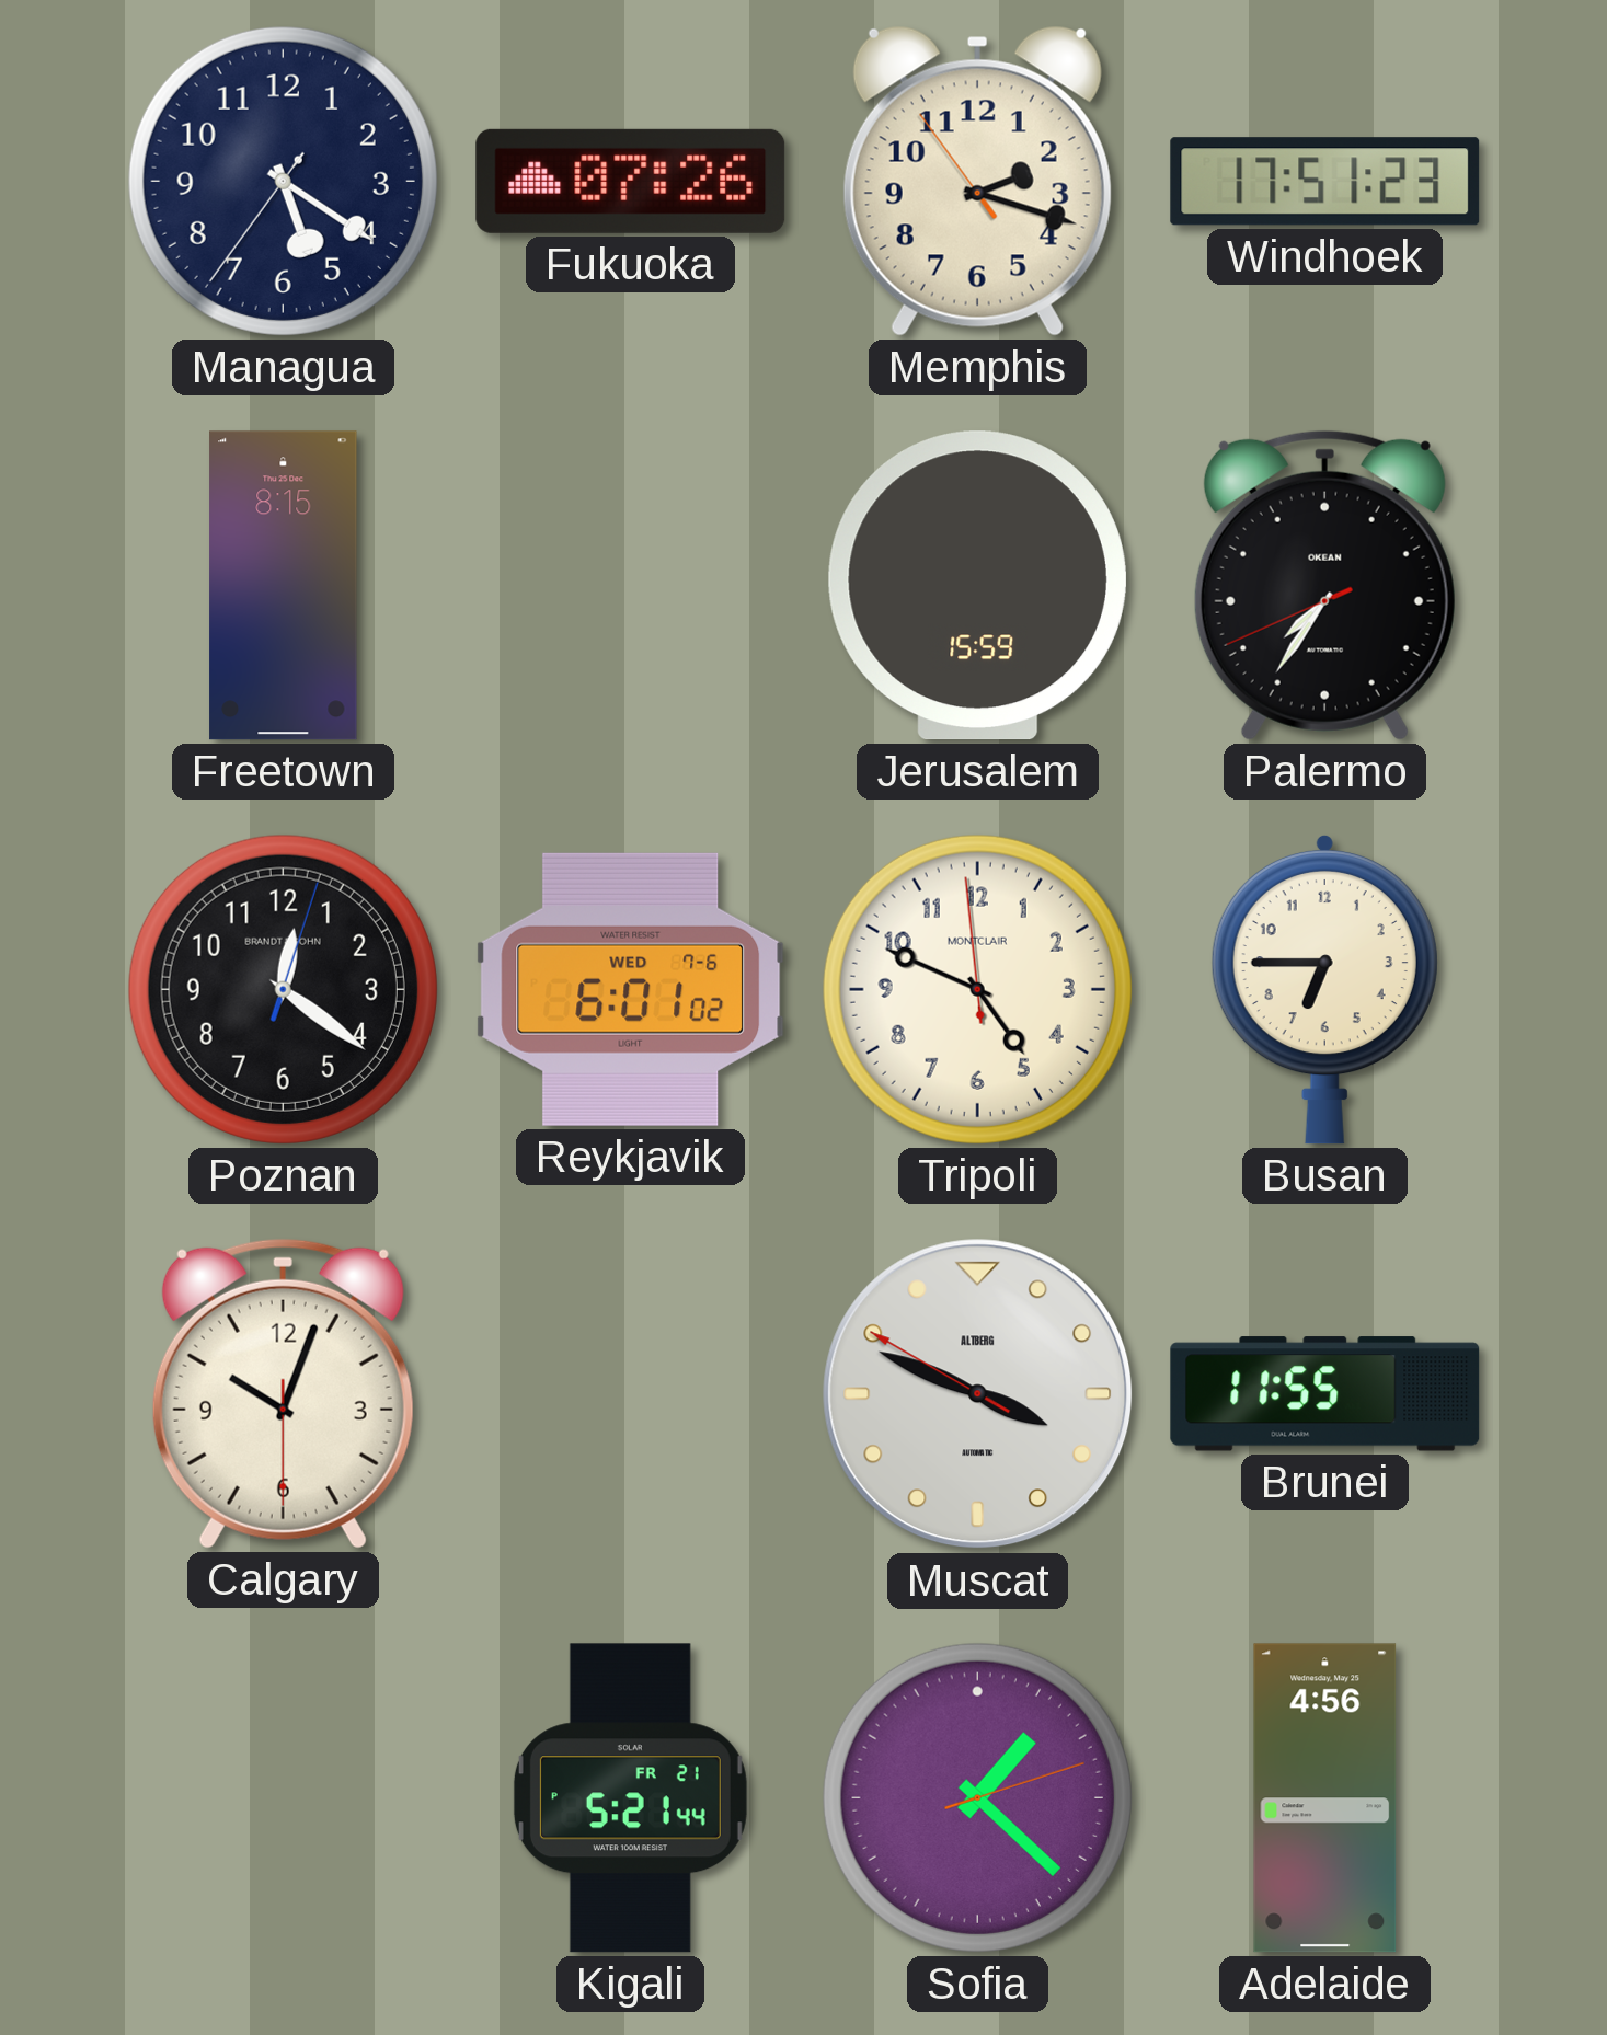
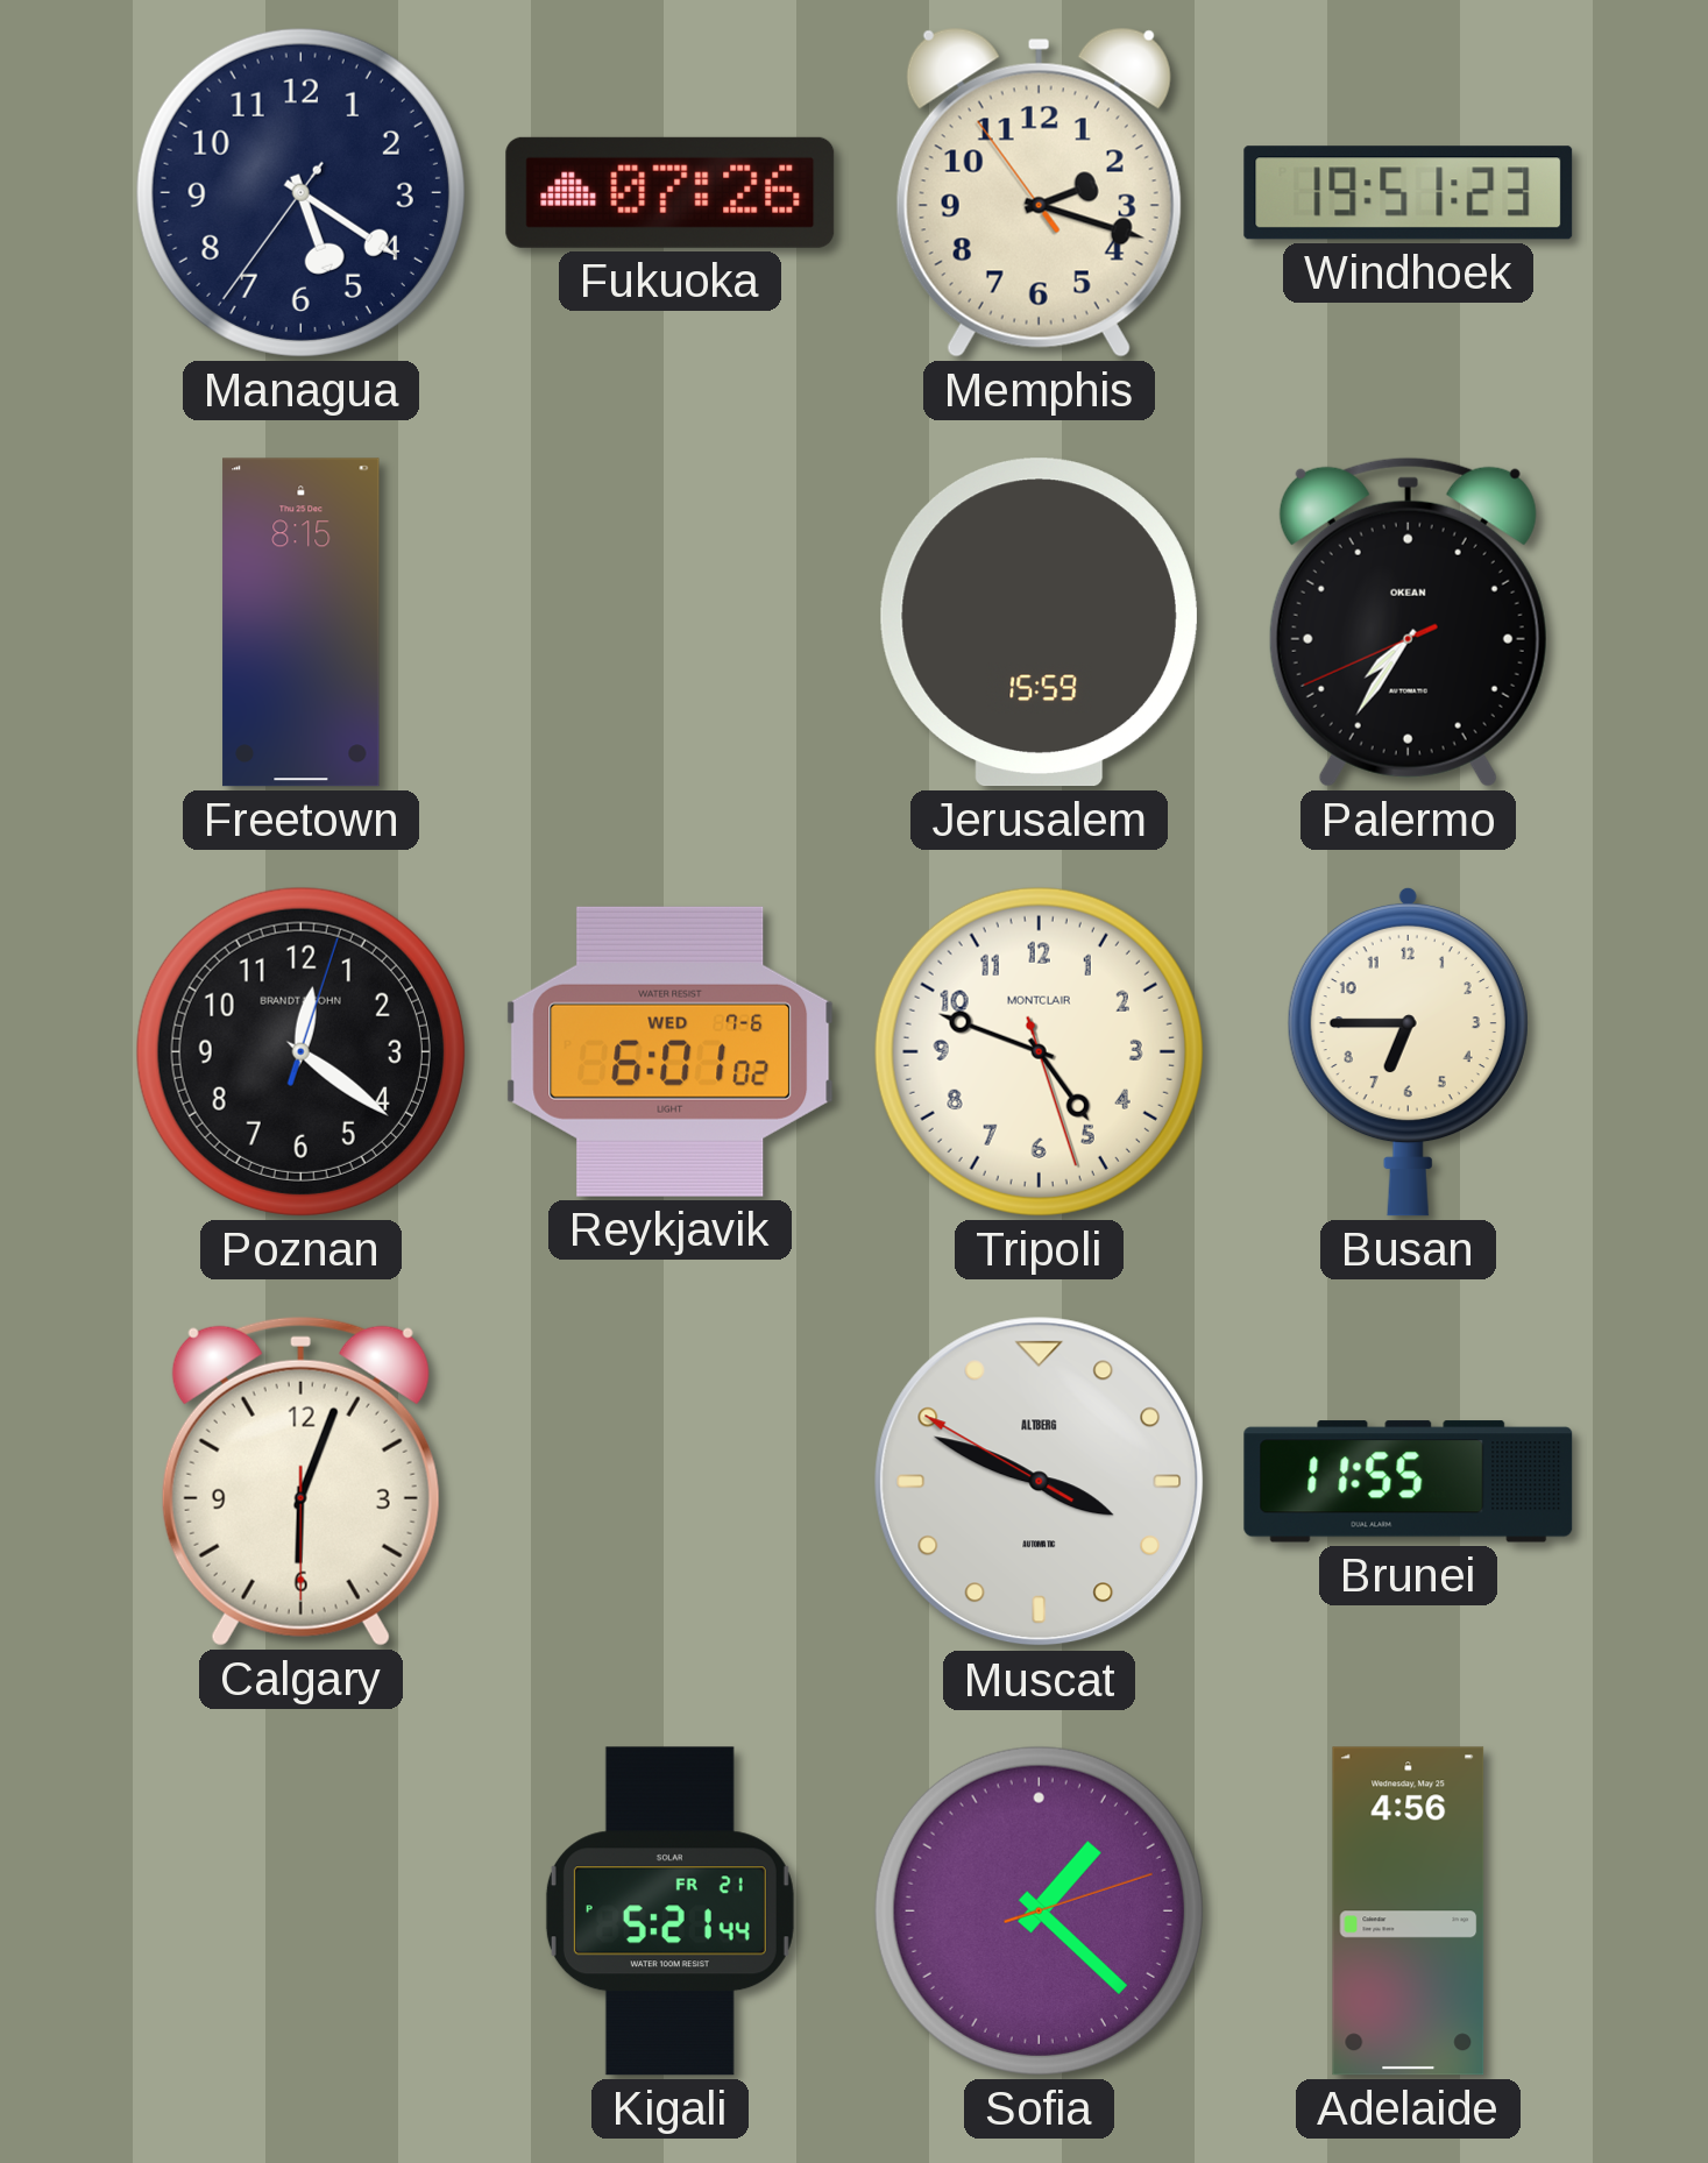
Windhoek: 17:51 -> 19:51
Tripoli: 4:48:59 -> 4:48:27
Calgary: 10:03 -> 6:03
